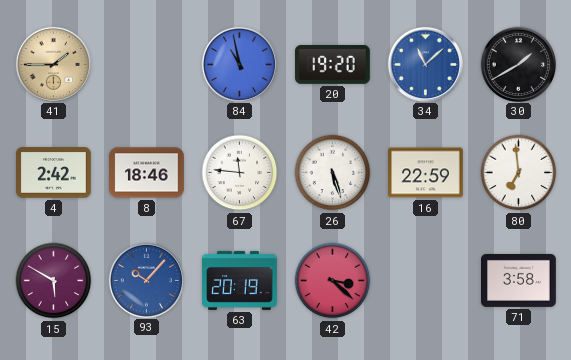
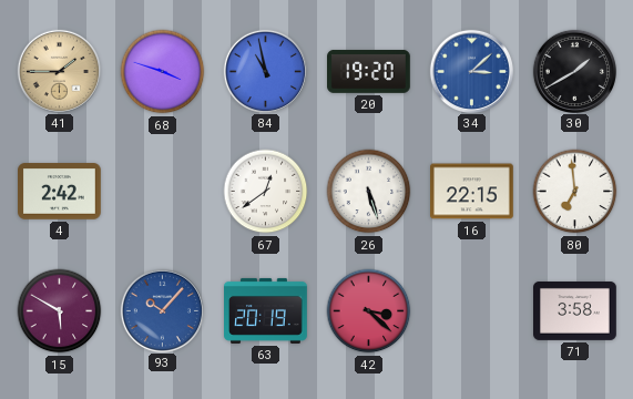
68: none -> 3:48
34: 11:08 -> 3:08
8: 18:46 -> none
67: 11:46 -> 12:39
16: 22:59 -> 22:15
